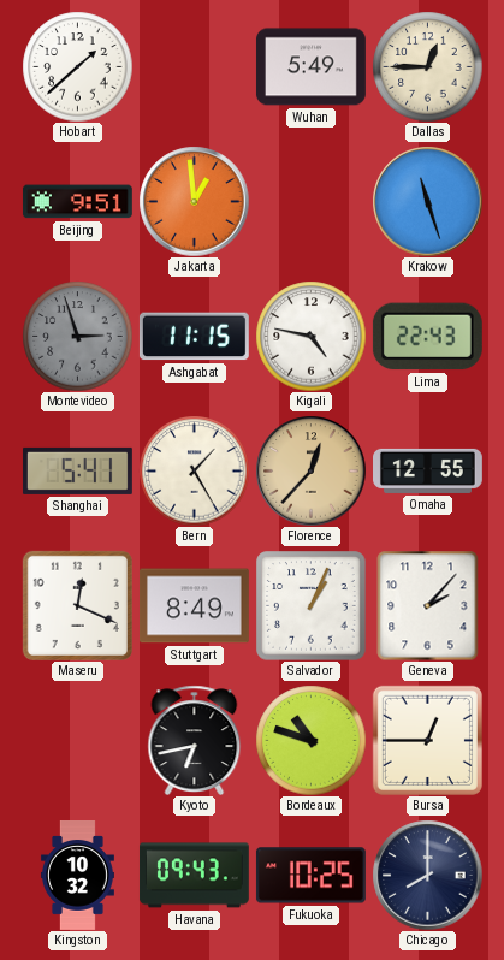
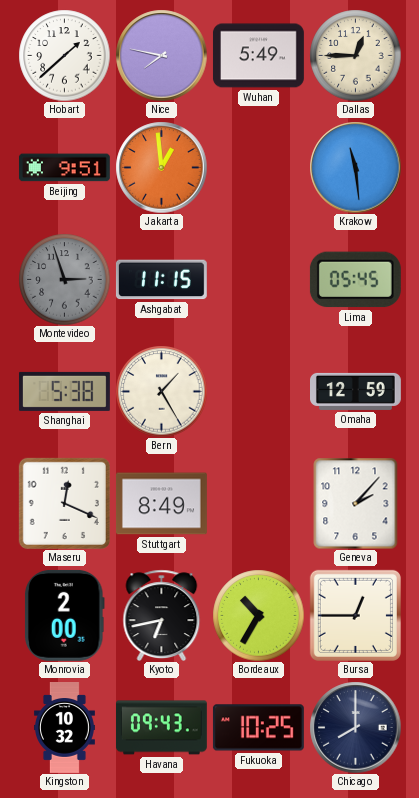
Nice: none -> 7:47
Krakow: 11:27 -> 11:29
Kigali: 4:47 -> none
Lima: 22:43 -> 05:45
Shanghai: 5:41 -> 5:38
Florence: 12:37 -> none
Omaha: 12:55 -> 12:59
Salvador: 1:04 -> none
Monrovia: none -> 2:00
Bordeaux: 10:48 -> 10:35
